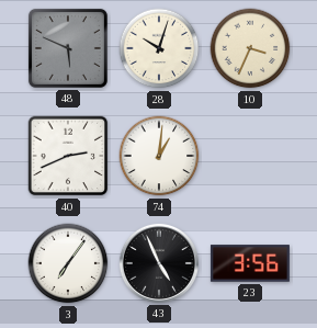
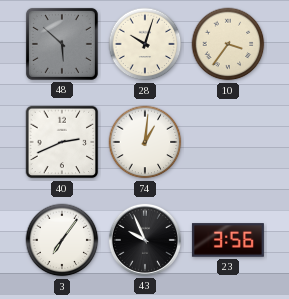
48: 5:49 -> 5:52
10: 3:34 -> 3:36
43: 4:56 -> 9:56
